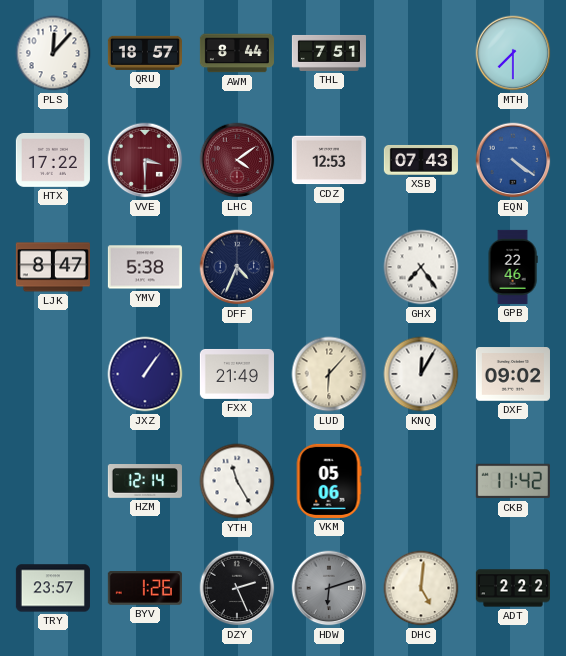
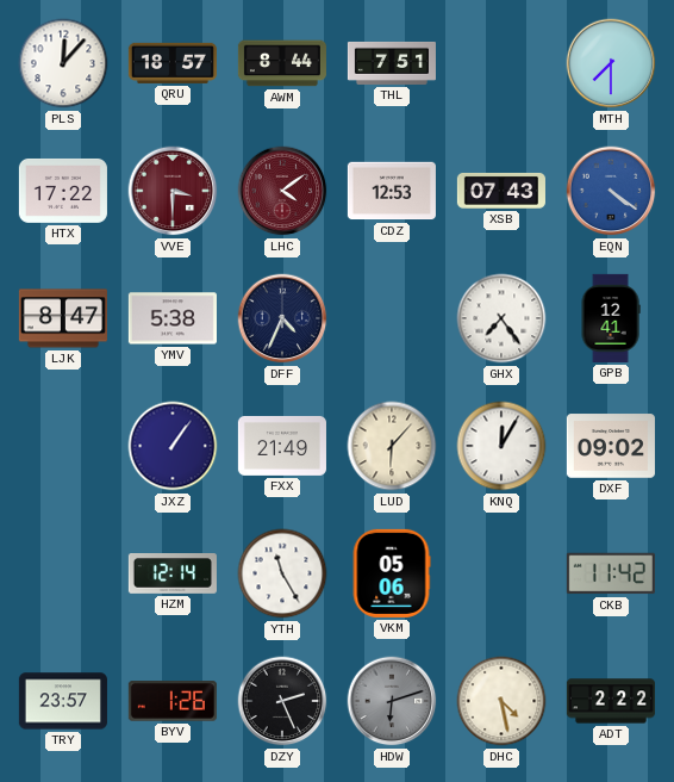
GPB: 22:46 -> 12:41
DHC: 5:01 -> 4:28
